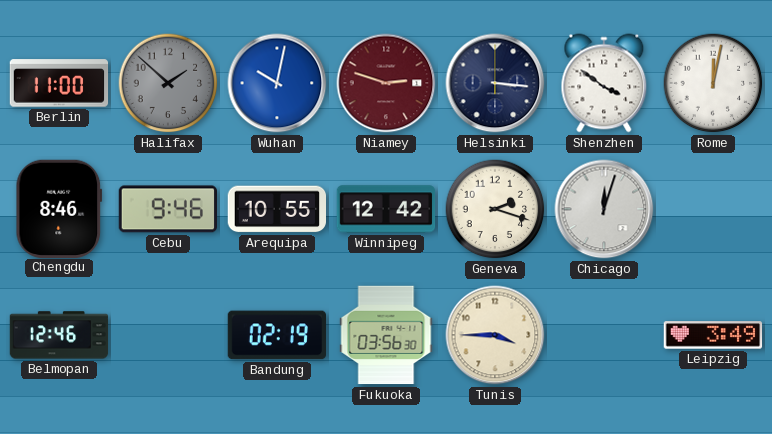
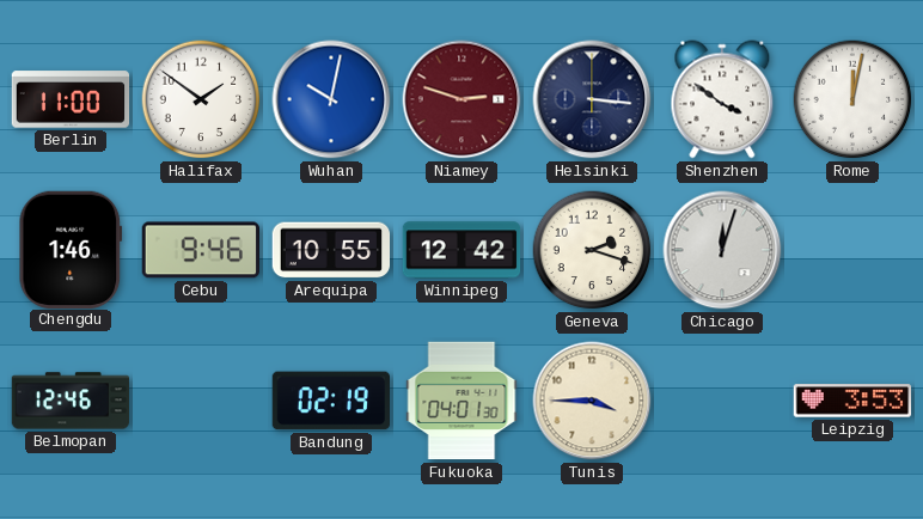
Halifax: 1:52 -> 1:51
Halifax dial: grey -> white
Chengdu: 8:46 -> 1:46
Fukuoka: 03:56 -> 04:01
Leipzig: 3:49 -> 3:53
